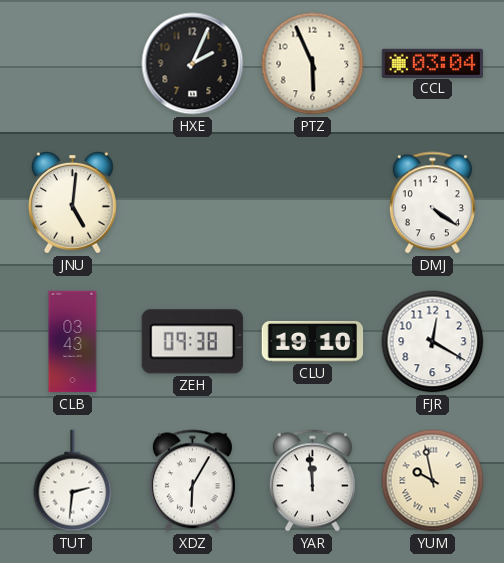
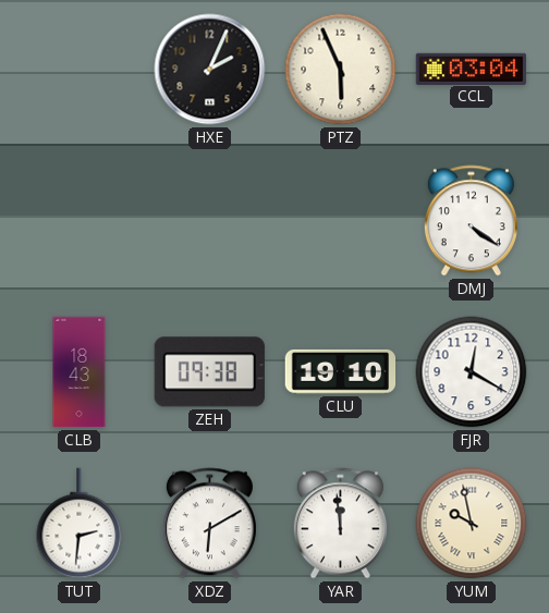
JNU: 5:01 -> none
CLB: 03:43 -> 18:43
XDZ: 6:05 -> 6:10
